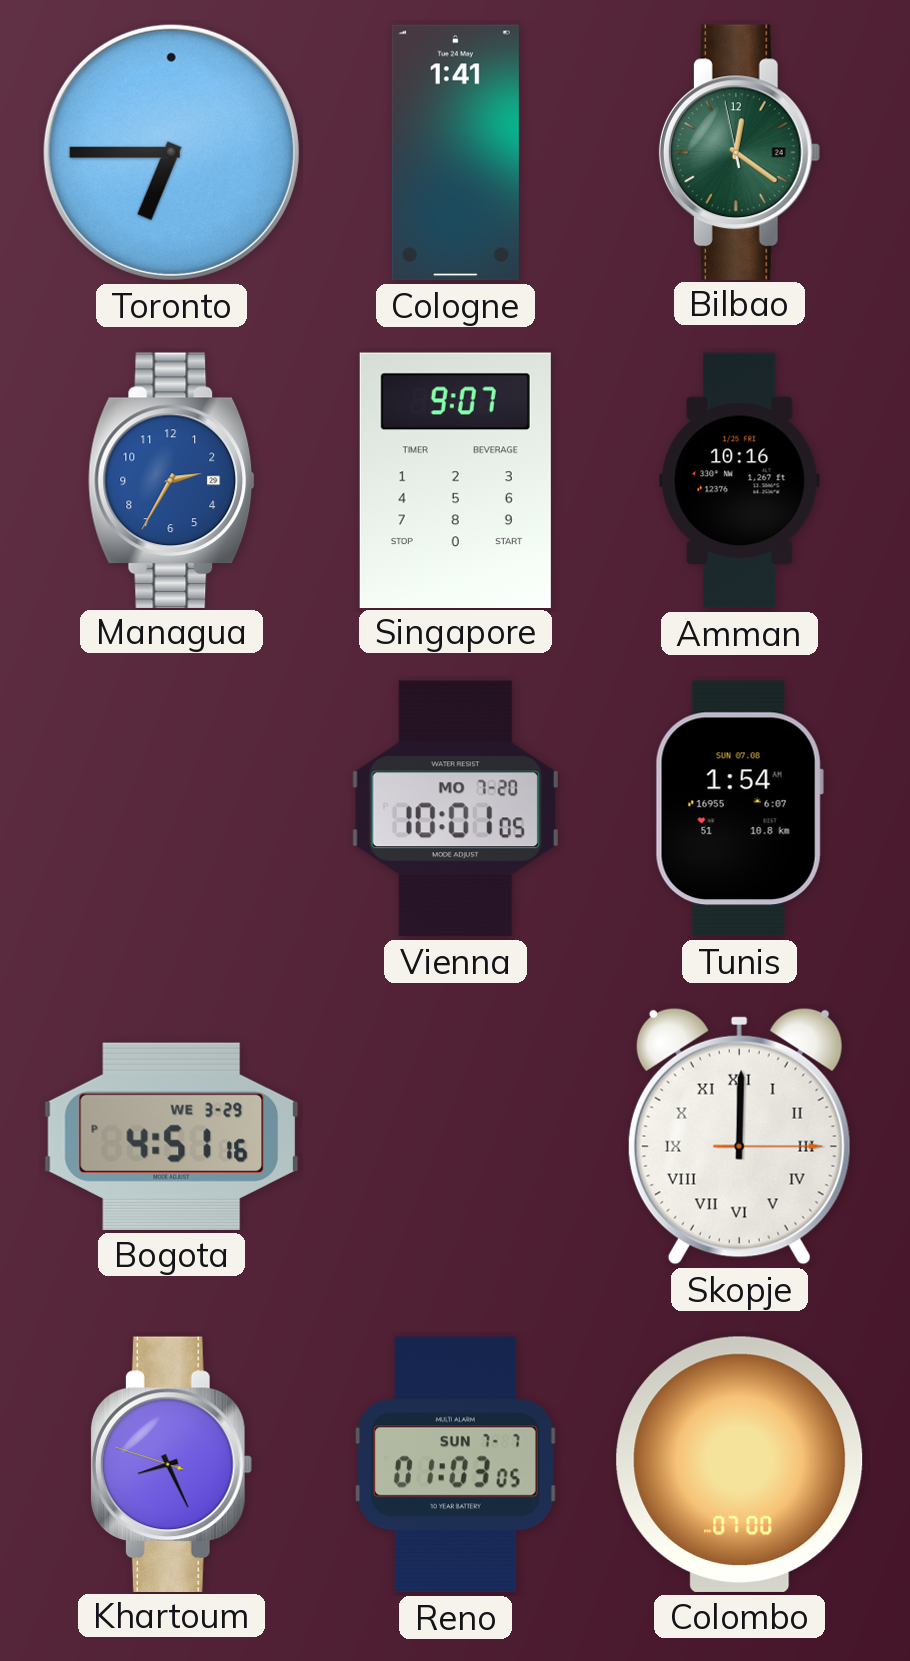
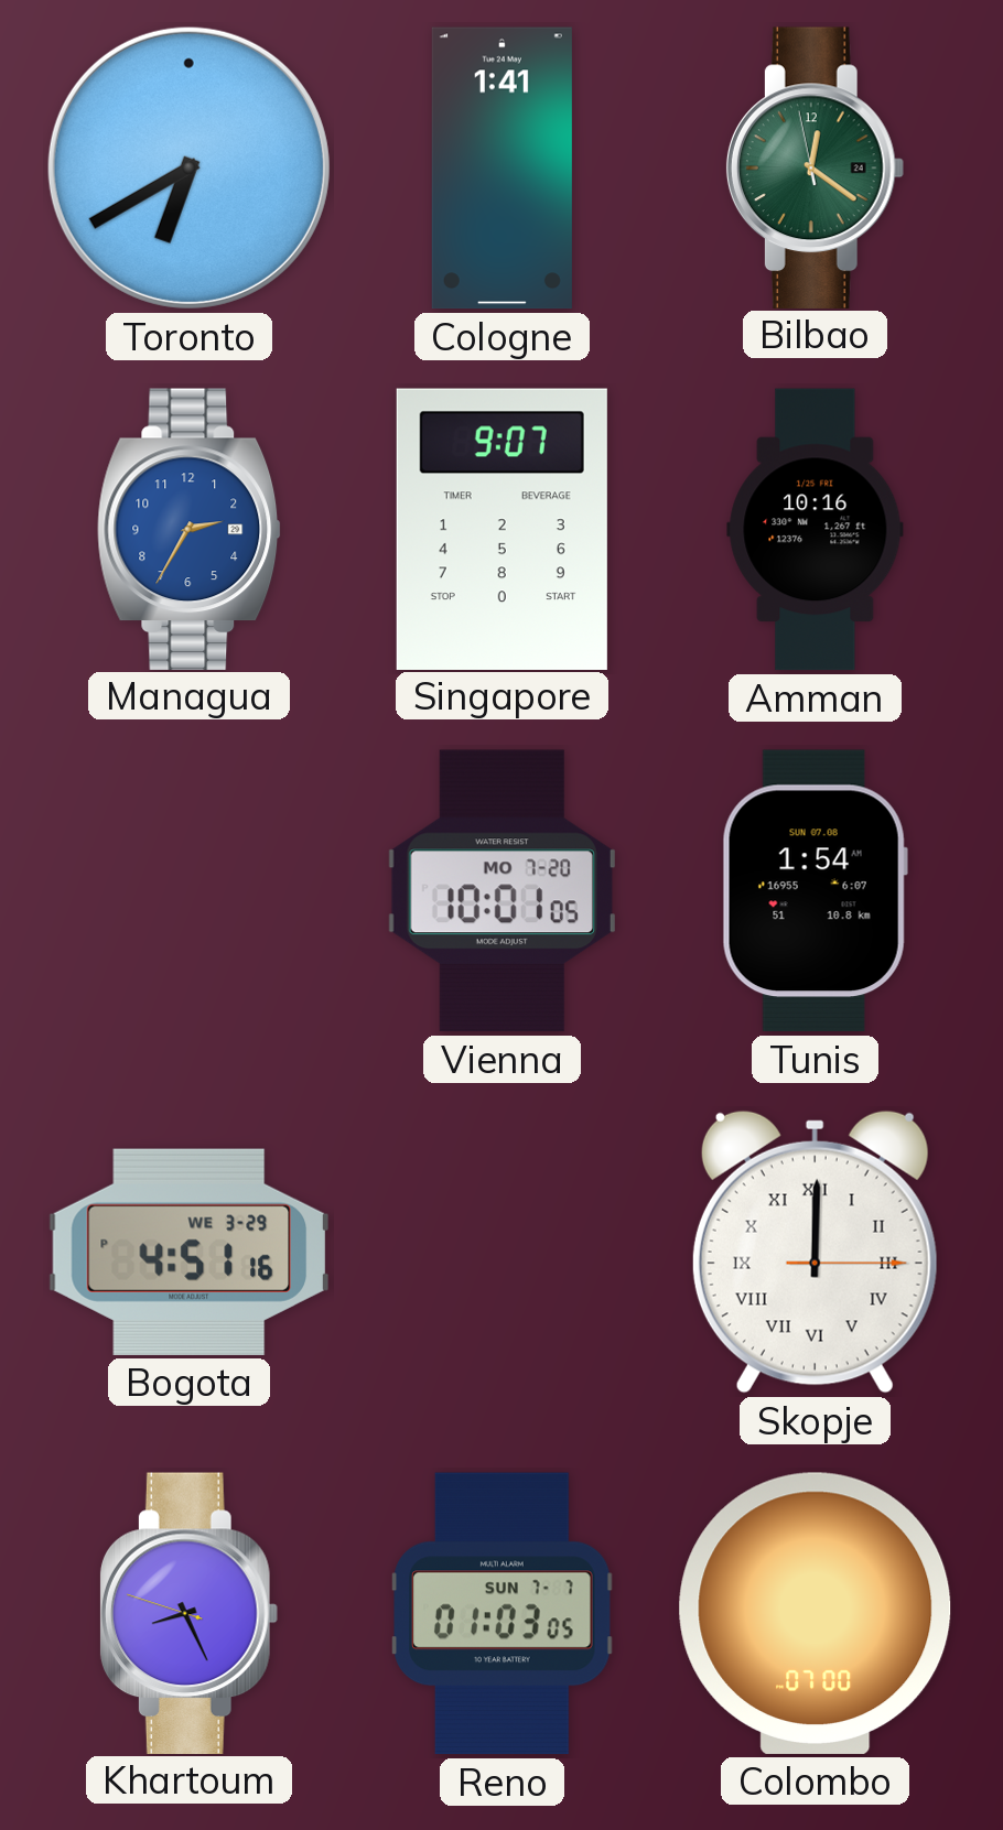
Toronto: 6:45 -> 6:40
